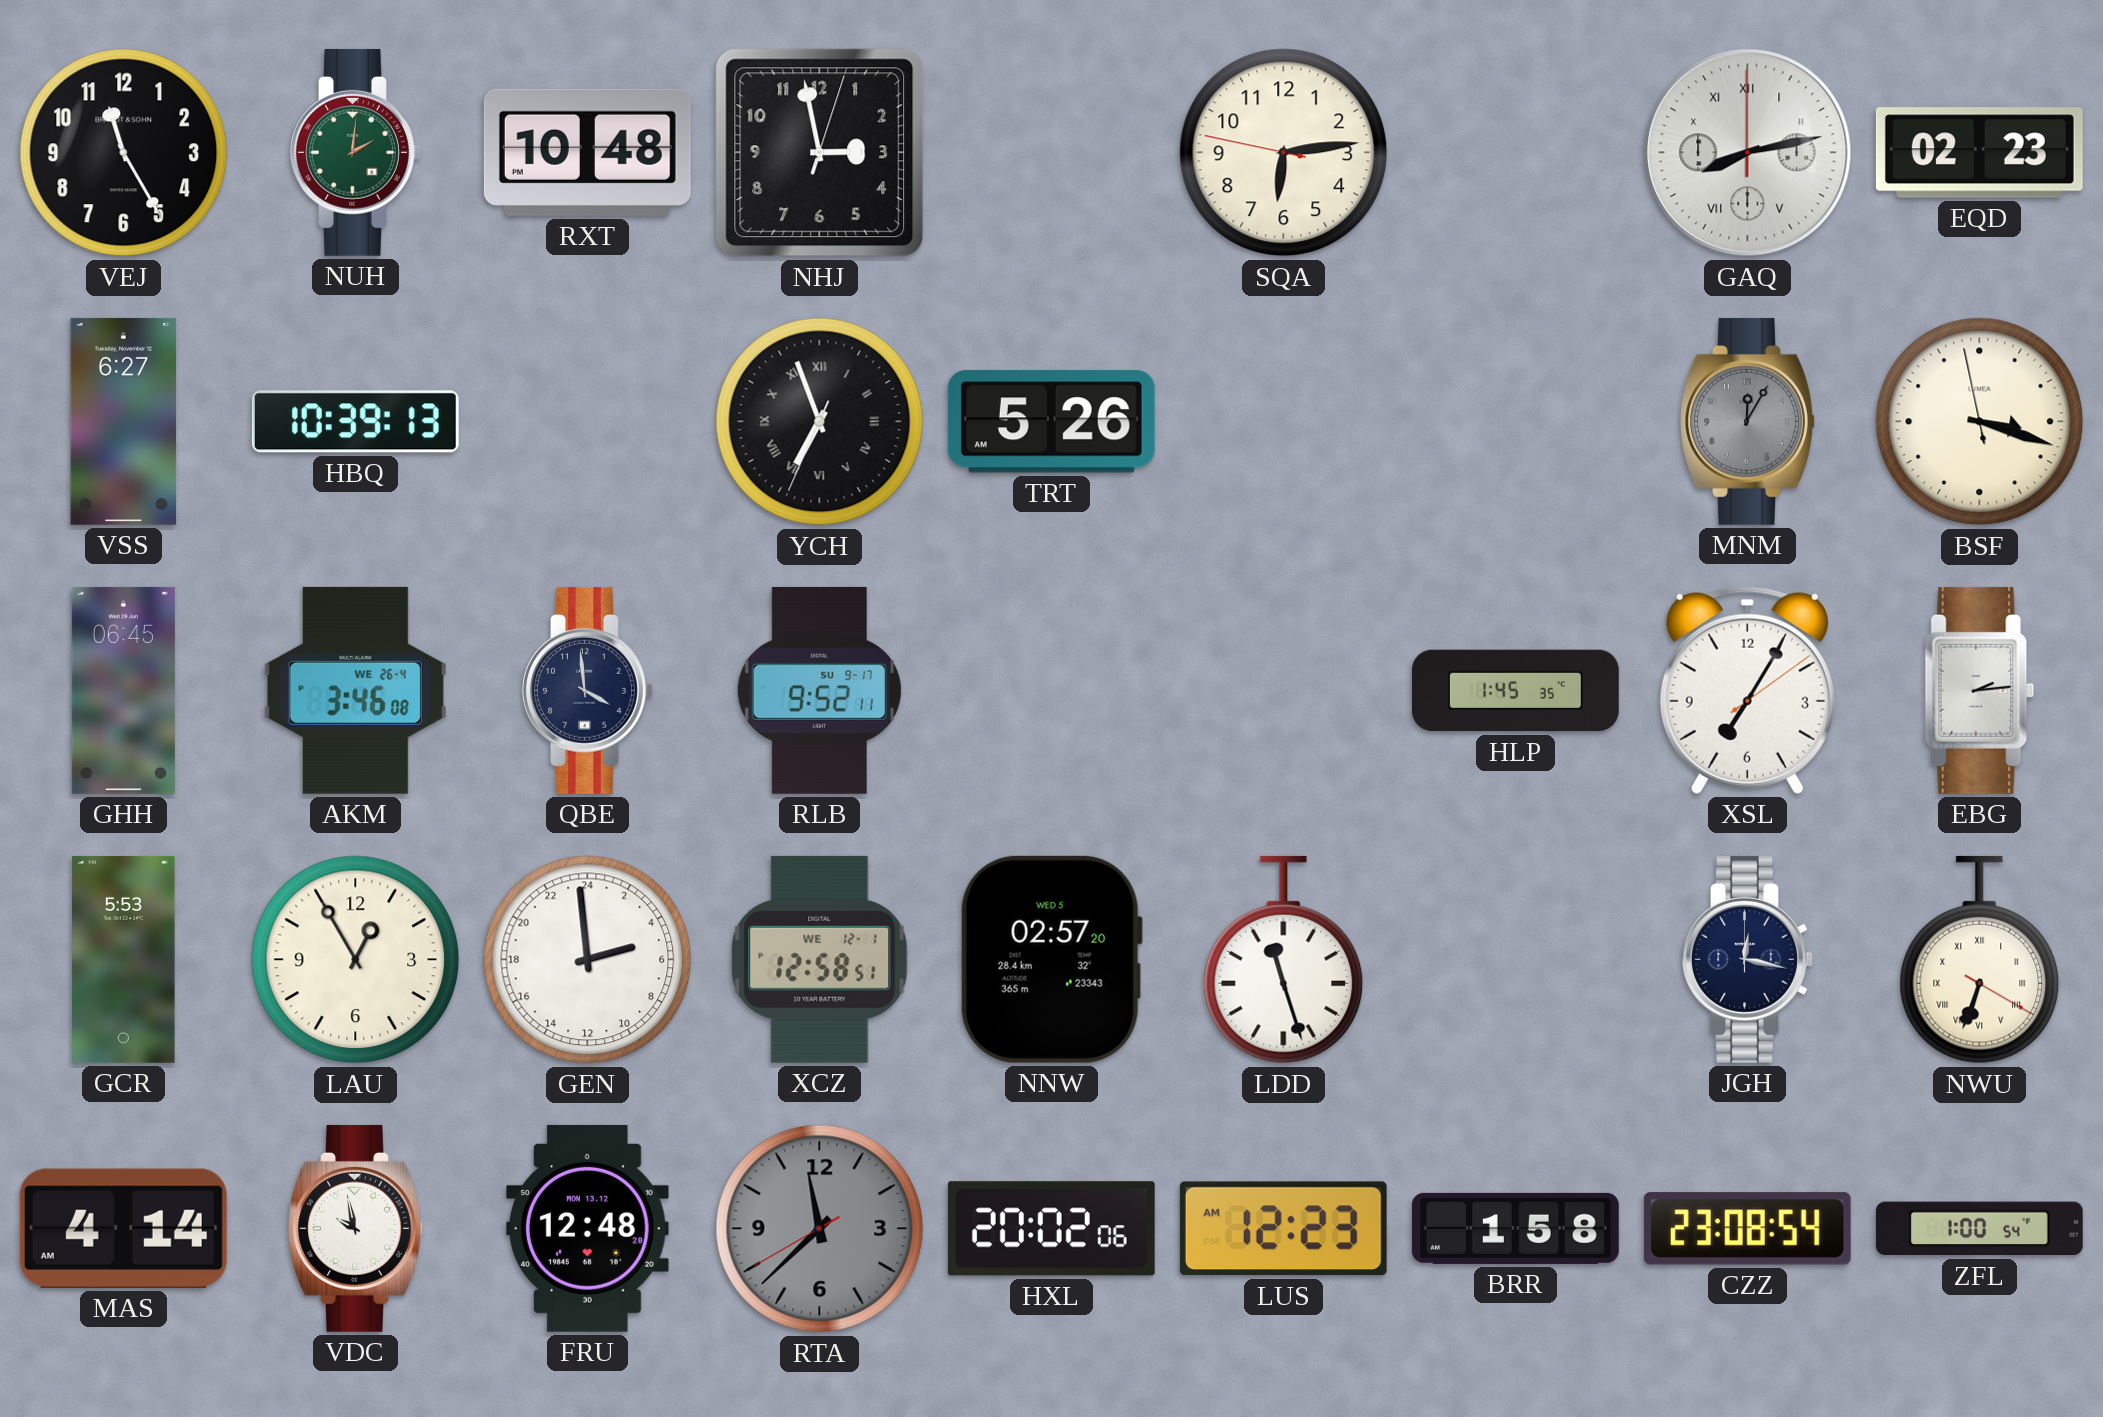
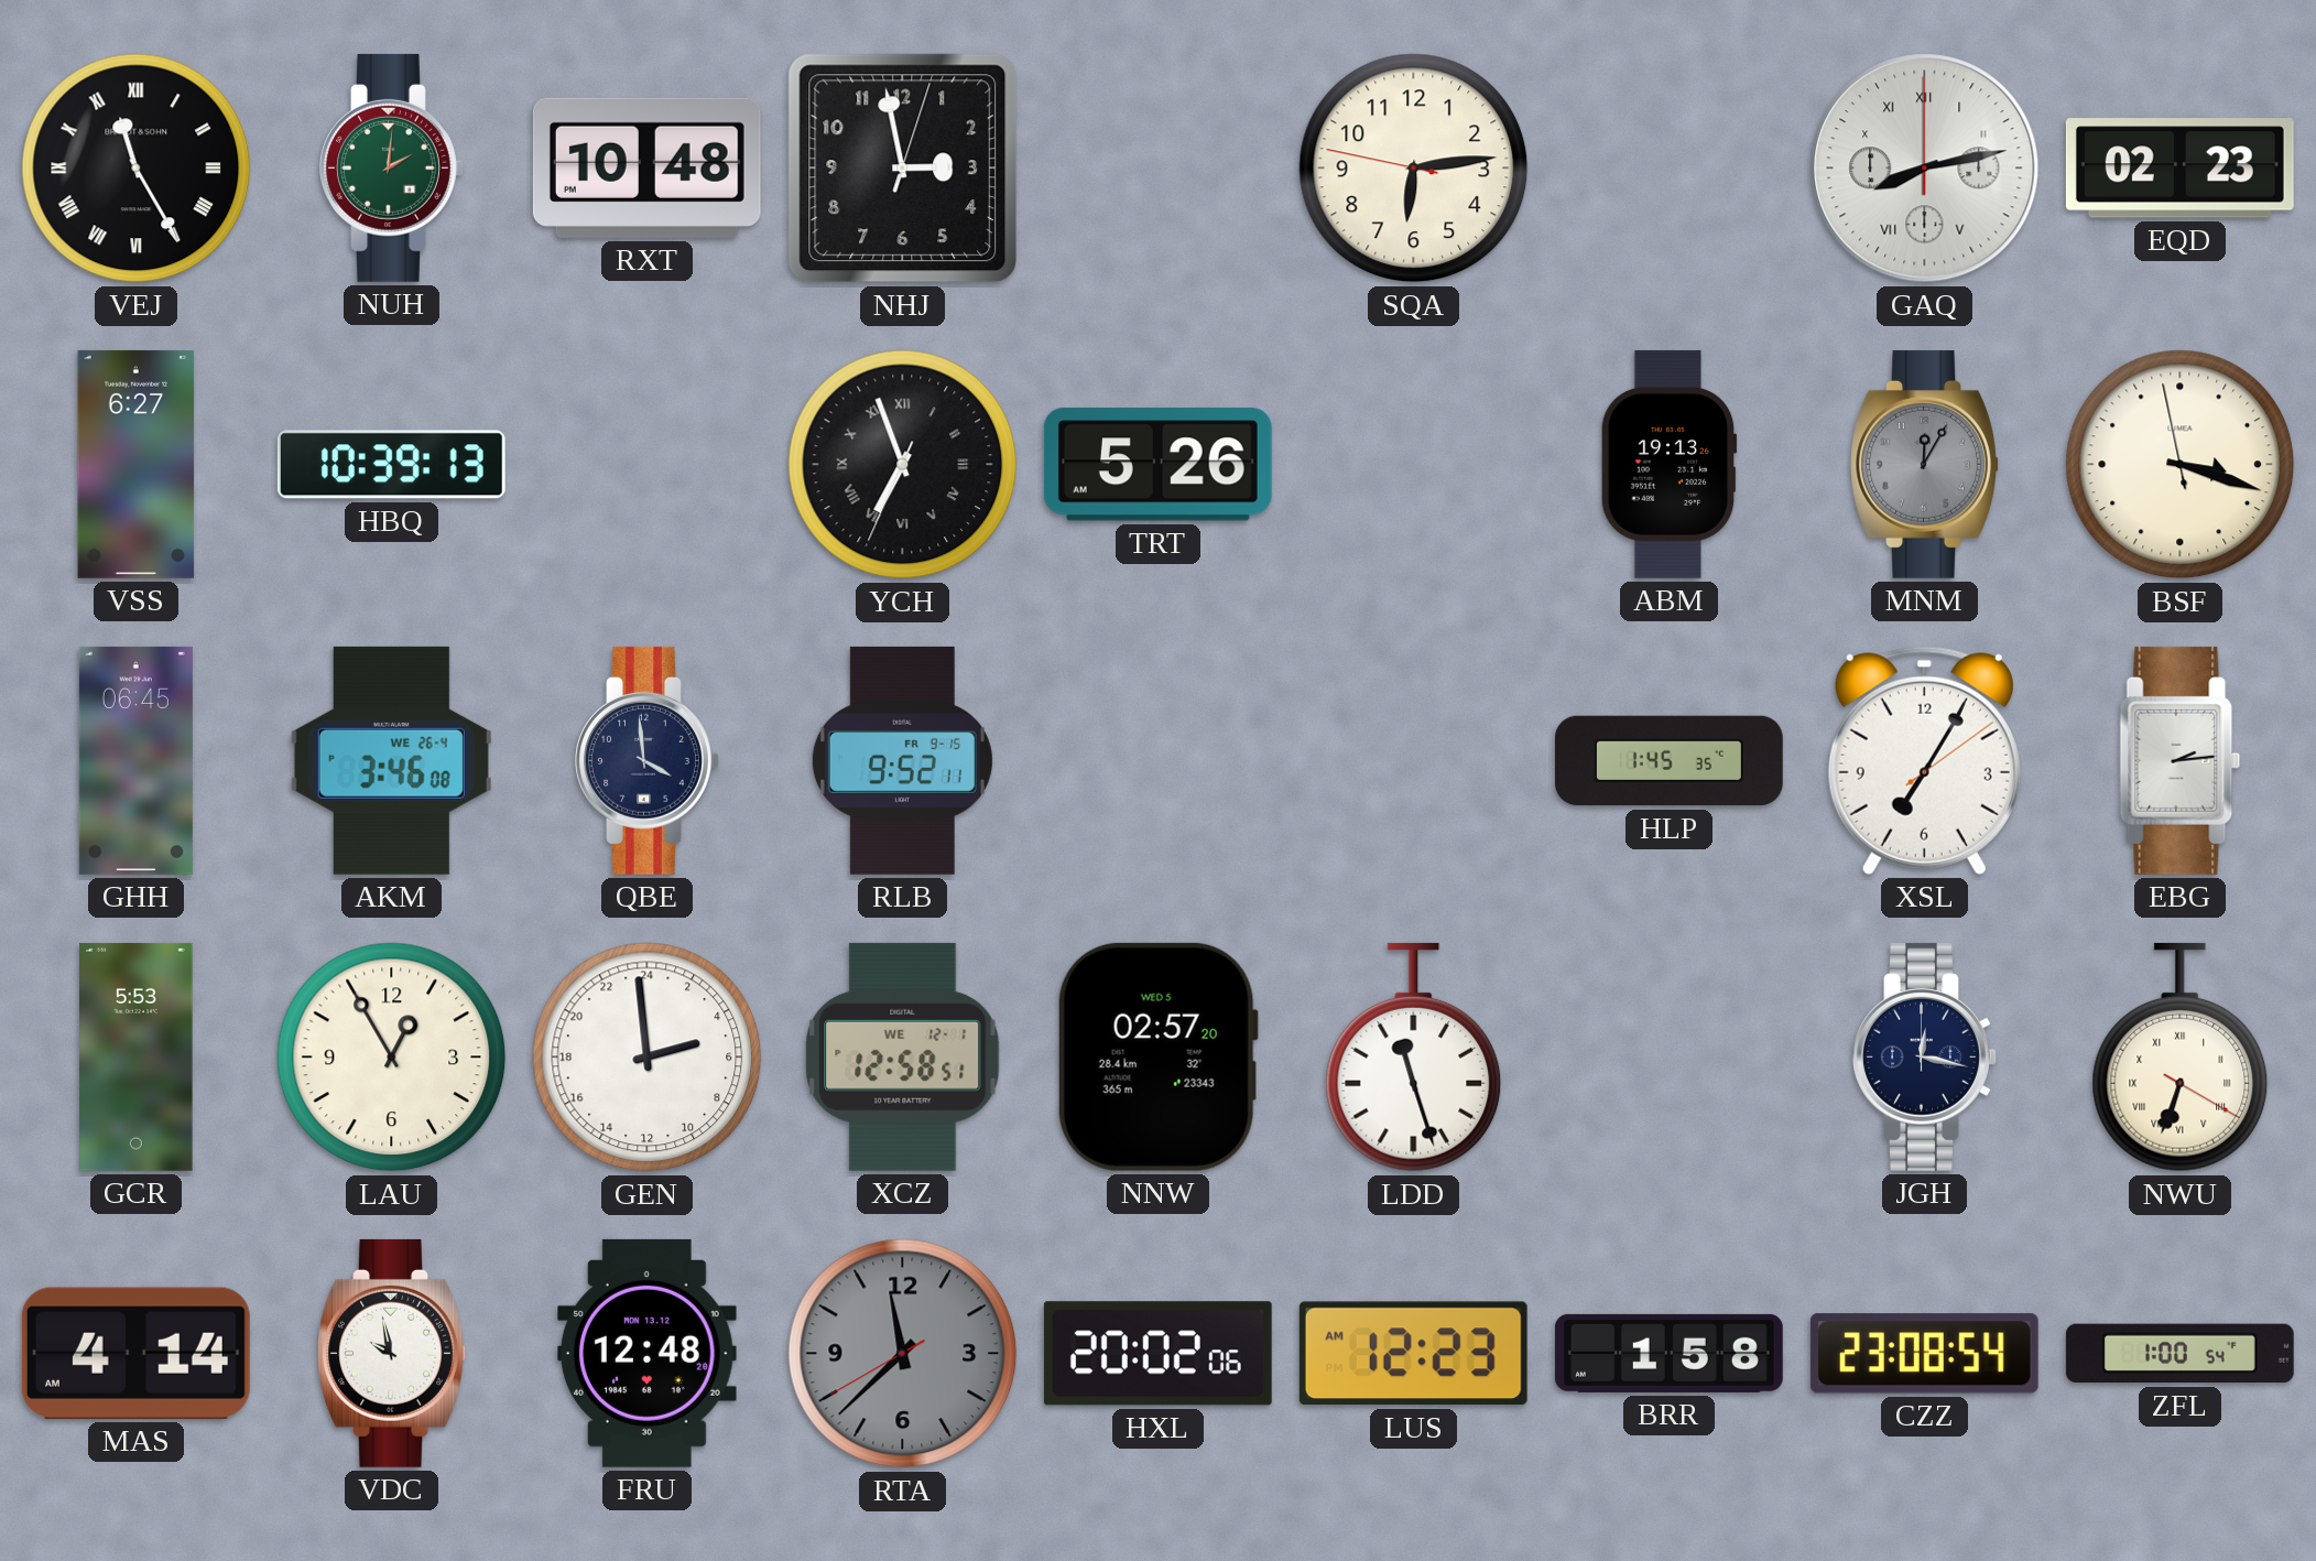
VEJ numerals: Arabic -> Roman
ABM: none -> 19:13
RLB date: SU 9-17 -> FR 9-15
